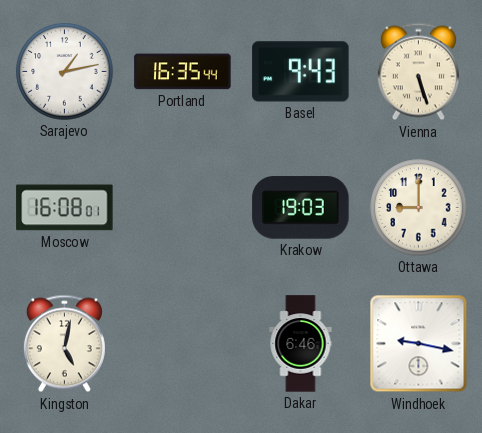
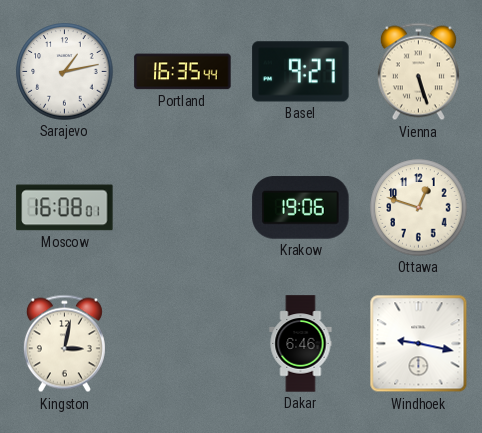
Basel: 9:43 -> 9:27
Krakow: 19:03 -> 19:06
Ottawa: 9:00 -> 12:48
Kingston: 5:02 -> 3:02
